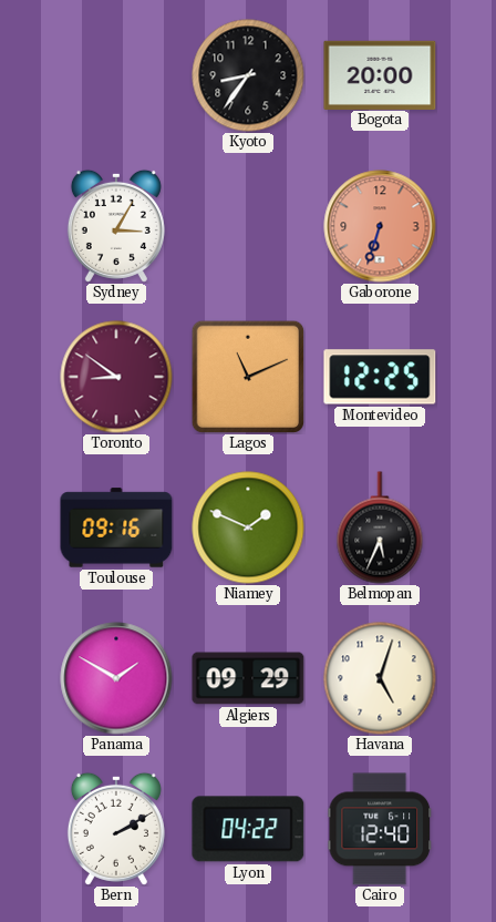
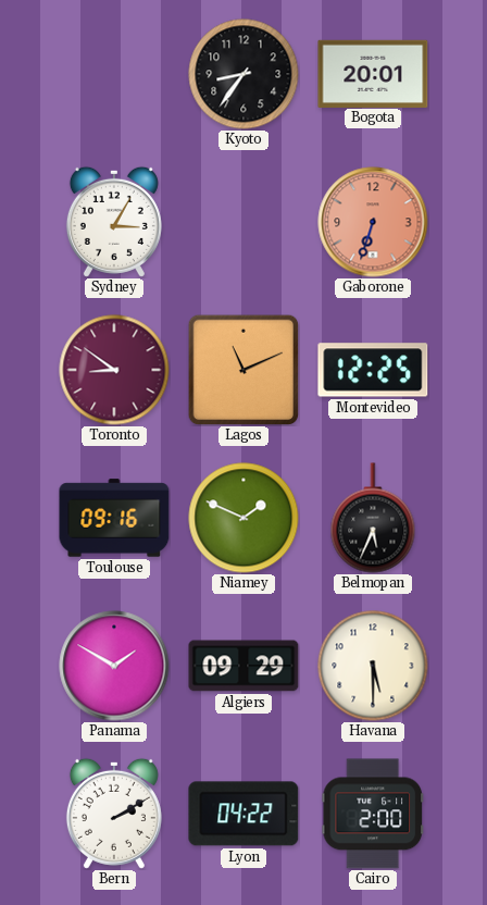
Bogota: 20:00 -> 20:01
Havana: 5:03 -> 5:30
Cairo: 12:40 -> 2:00
